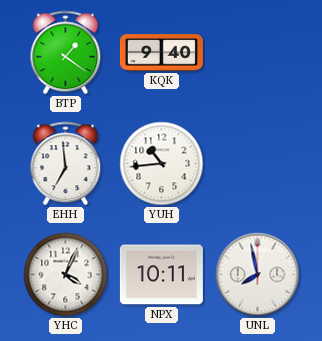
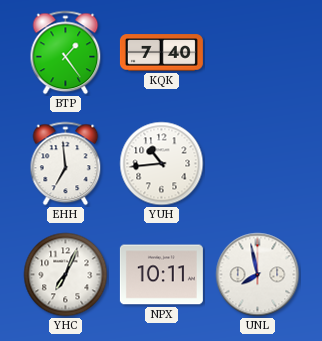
BTP: 1:21 -> 1:24
KQK: 9:40 -> 7:40
YHC: 4:04 -> 7:04
